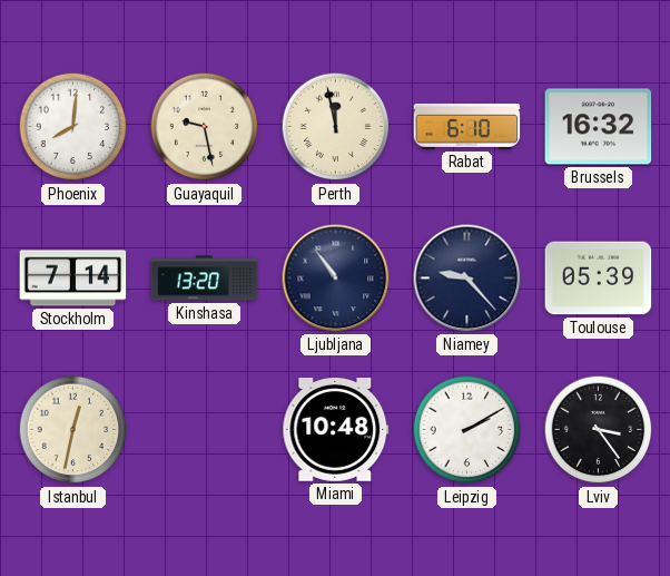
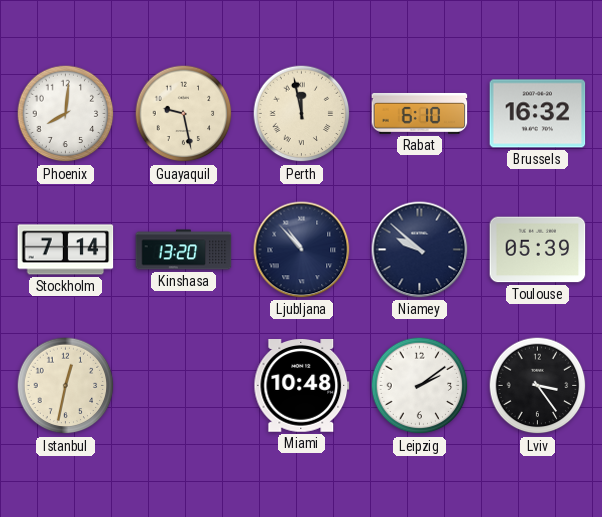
Ljubljana: 10:54 -> 10:53
Niamey: 9:23 -> 9:52
Leipzig: 2:10 -> 2:09
